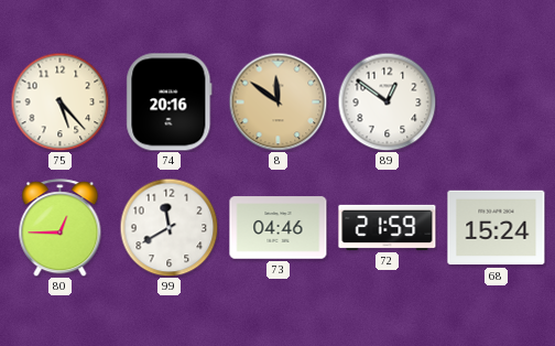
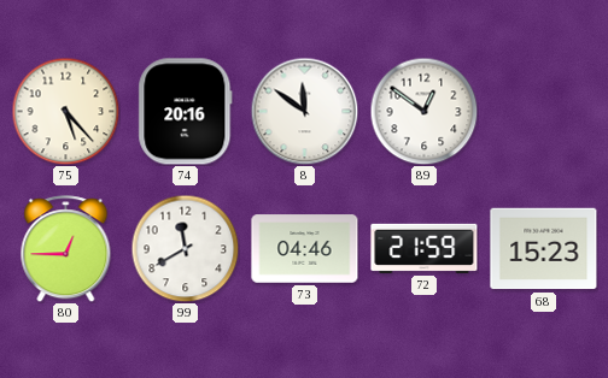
8 dial: champagne -> white
68: 15:24 -> 15:23
